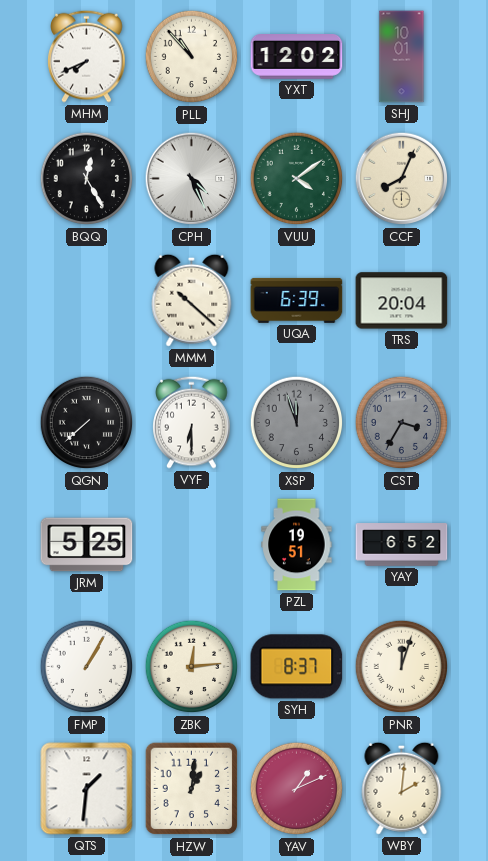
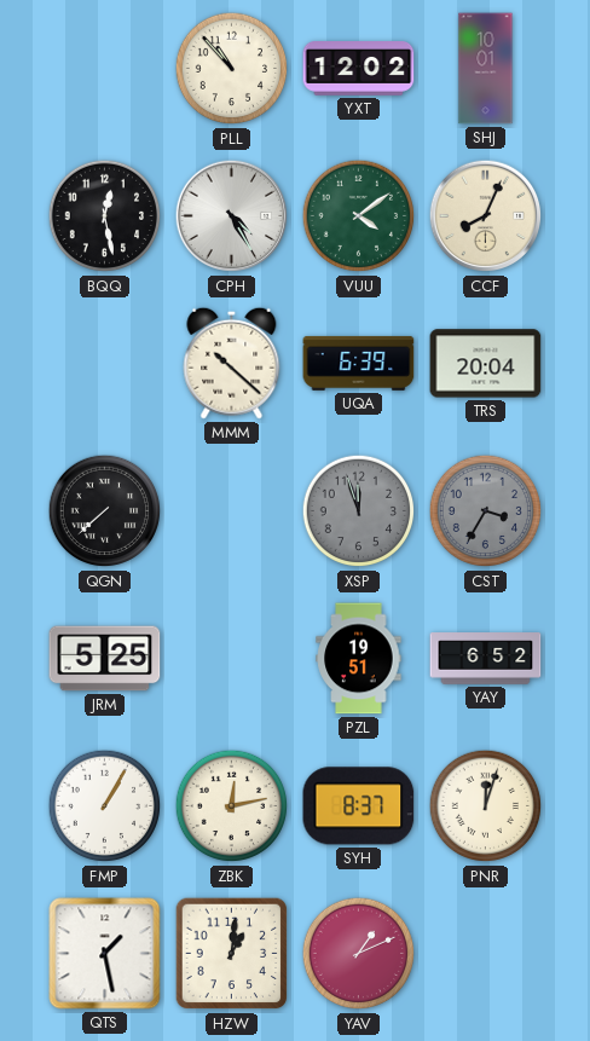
MHM: 7:41 -> none
BQQ: 12:25 -> 12:28
CPH: 4:26 -> 4:25
VYF: 6:30 -> none
ZBK: 12:14 -> 12:13
QTS: 1:31 -> 1:28
WBY: 2:01 -> none
